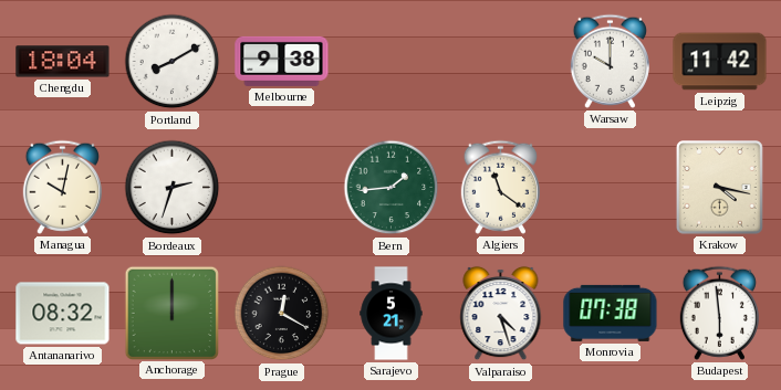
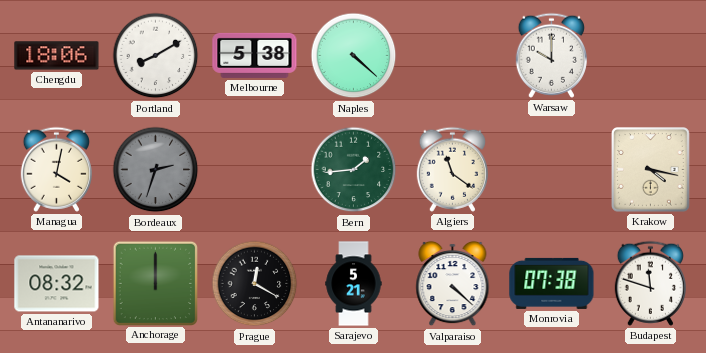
Chengdu: 18:04 -> 18:06
Melbourne: 9:38 -> 5:38
Naples: none -> 4:22
Leipzig: 11:42 -> none
Managua: 10:02 -> 4:02
Bordeaux dial: white -> grey
Valparaiso: 4:27 -> 4:22
Budapest: 5:59 -> 11:48
